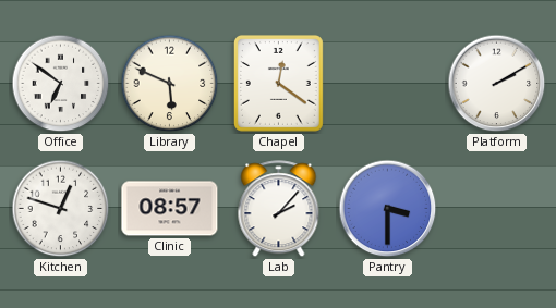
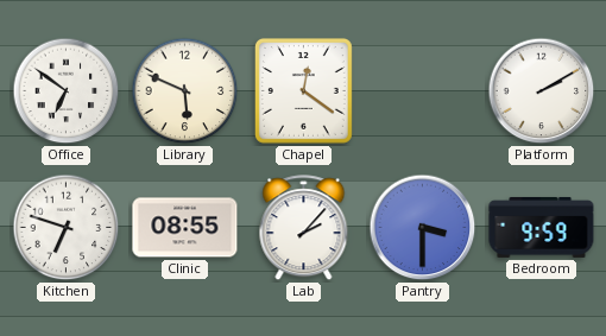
Kitchen: 12:48 -> 6:48
Clinic: 08:57 -> 08:55
Bedroom: none -> 9:59
